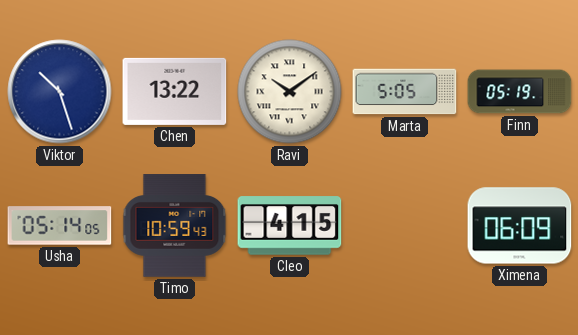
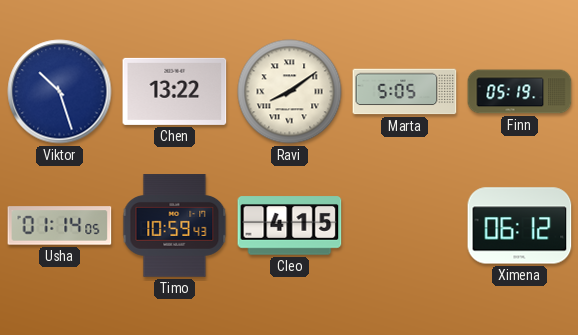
Ravi: 10:09 -> 8:09
Usha: 05:14 -> 01:14
Ximena: 06:09 -> 06:12
